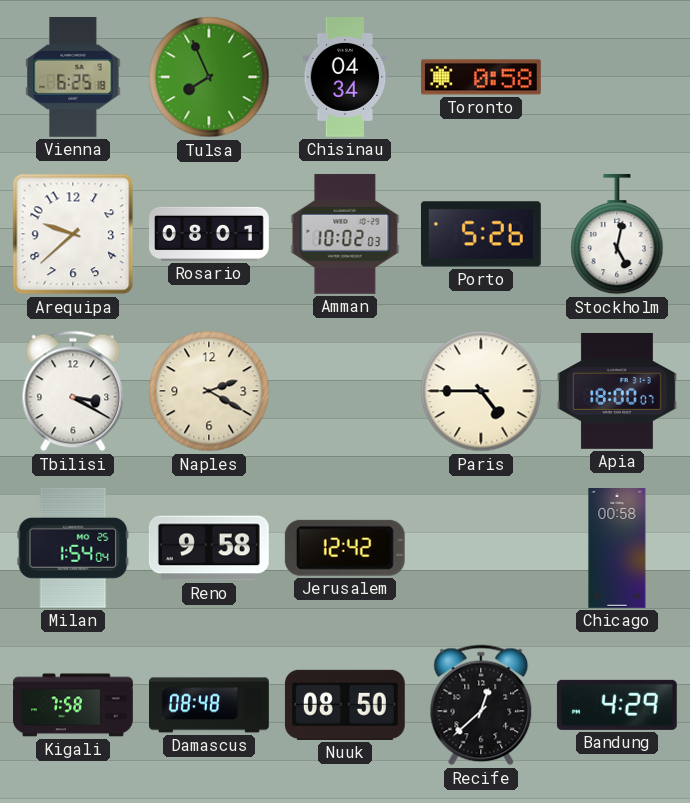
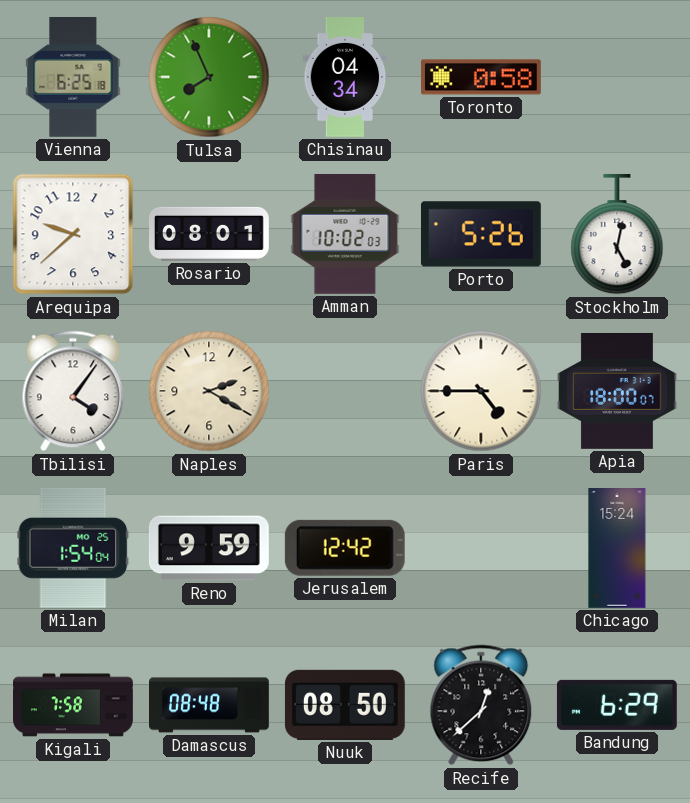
Tbilisi: 3:20 -> 4:06
Reno: 9:58 -> 9:59
Chicago: 00:58 -> 15:24
Bandung: 4:29 -> 6:29
